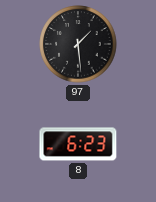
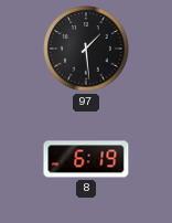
8: 6:23 -> 6:19
